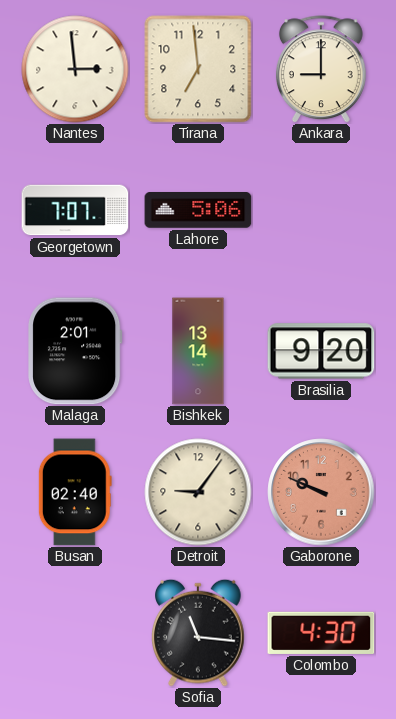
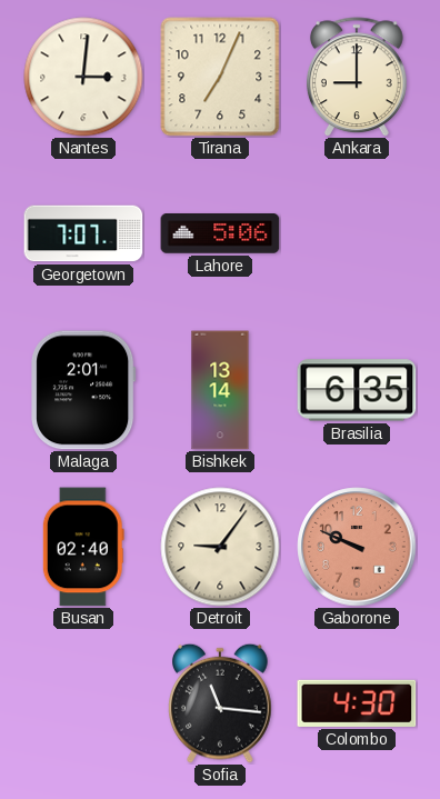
Nantes: 2:59 -> 3:01
Tirana: 6:59 -> 7:04
Brasilia: 9:20 -> 6:35
